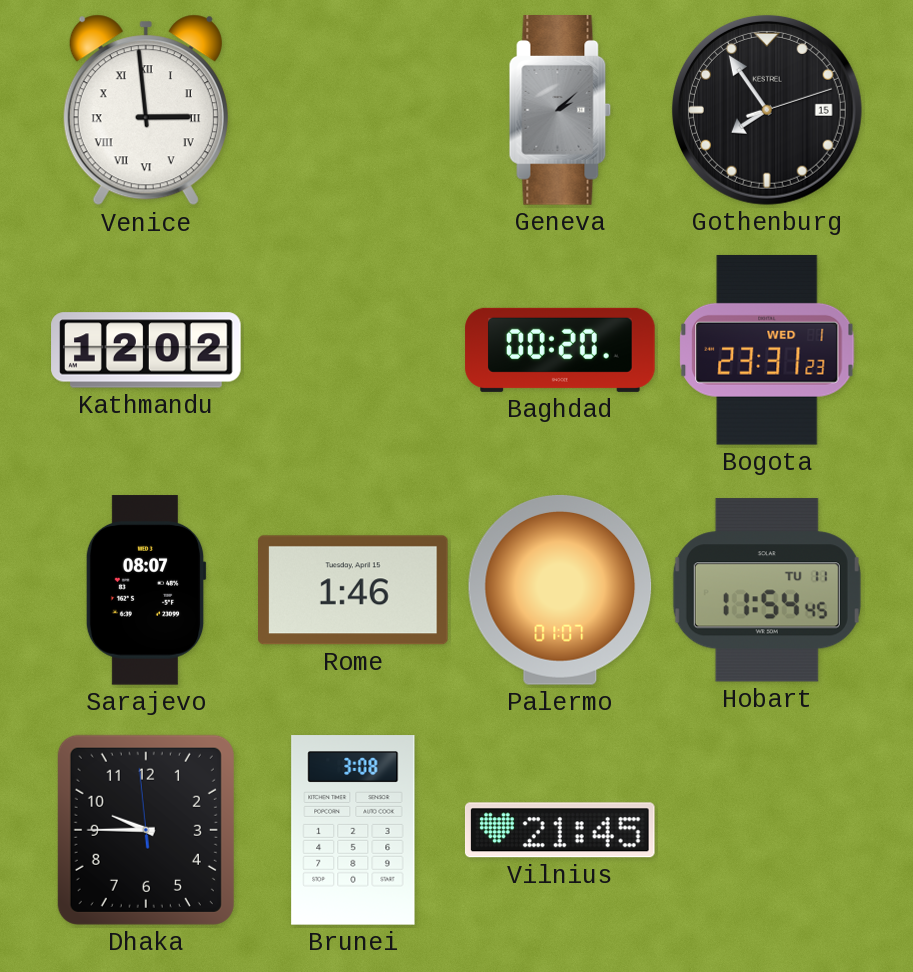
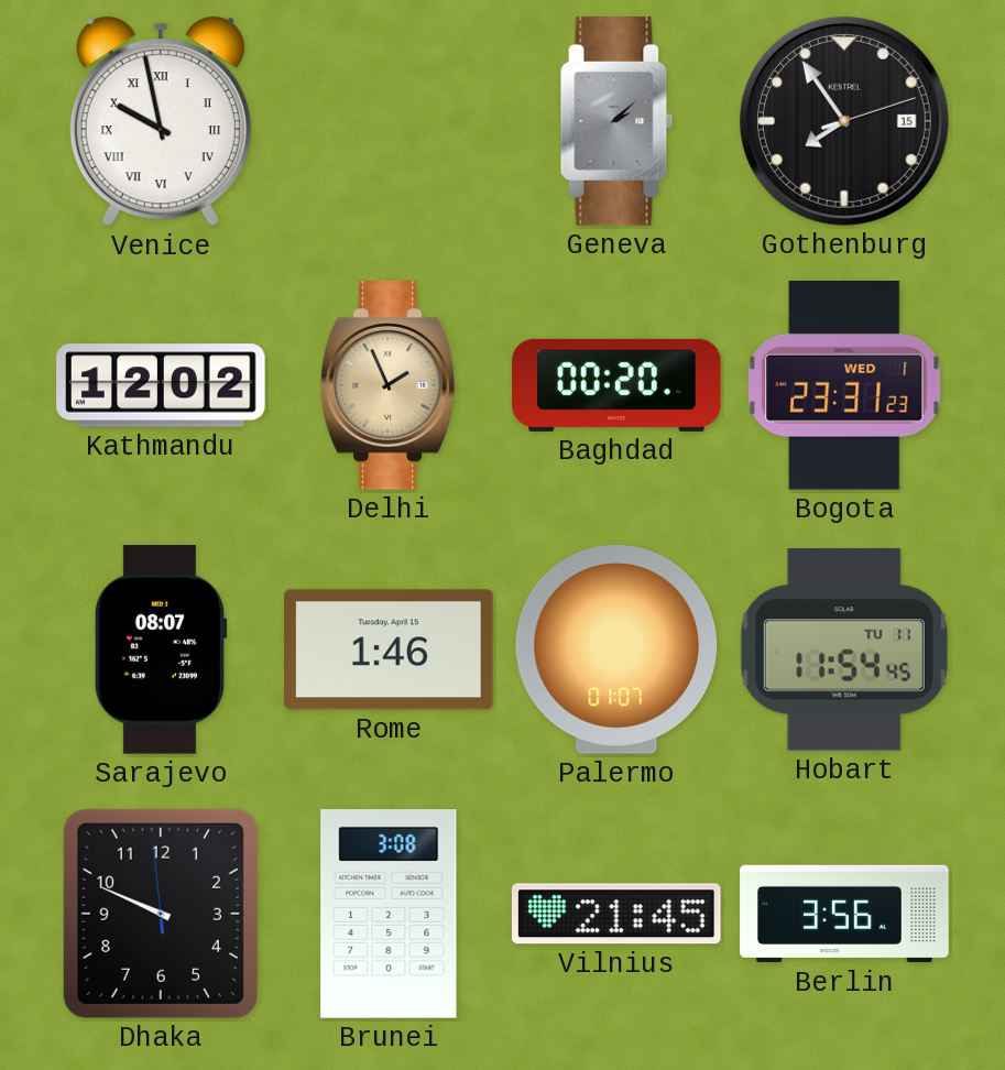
Venice: 2:59 -> 9:58
Delhi: none -> 1:56
Dhaka: 9:44 -> 9:48
Berlin: none -> 3:56
